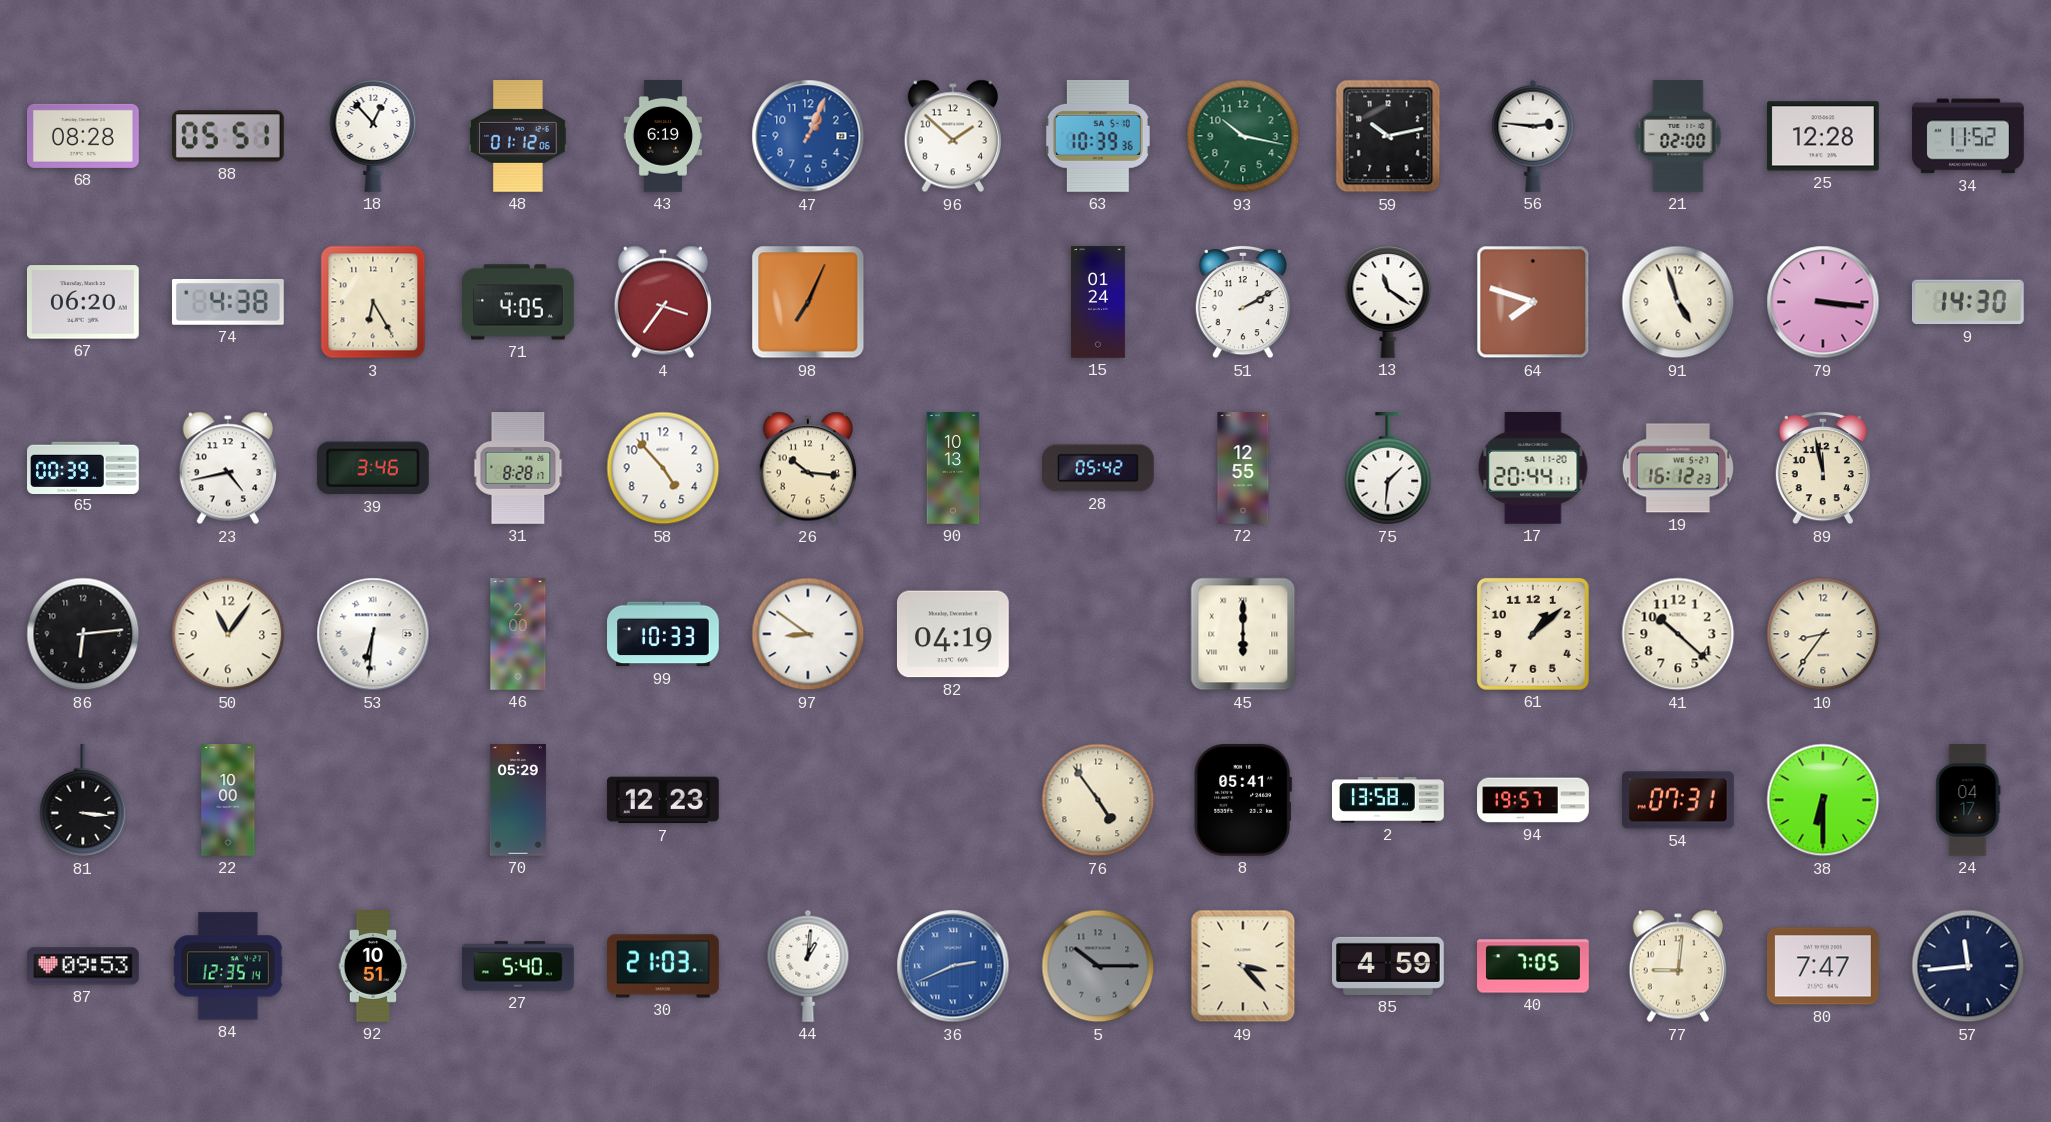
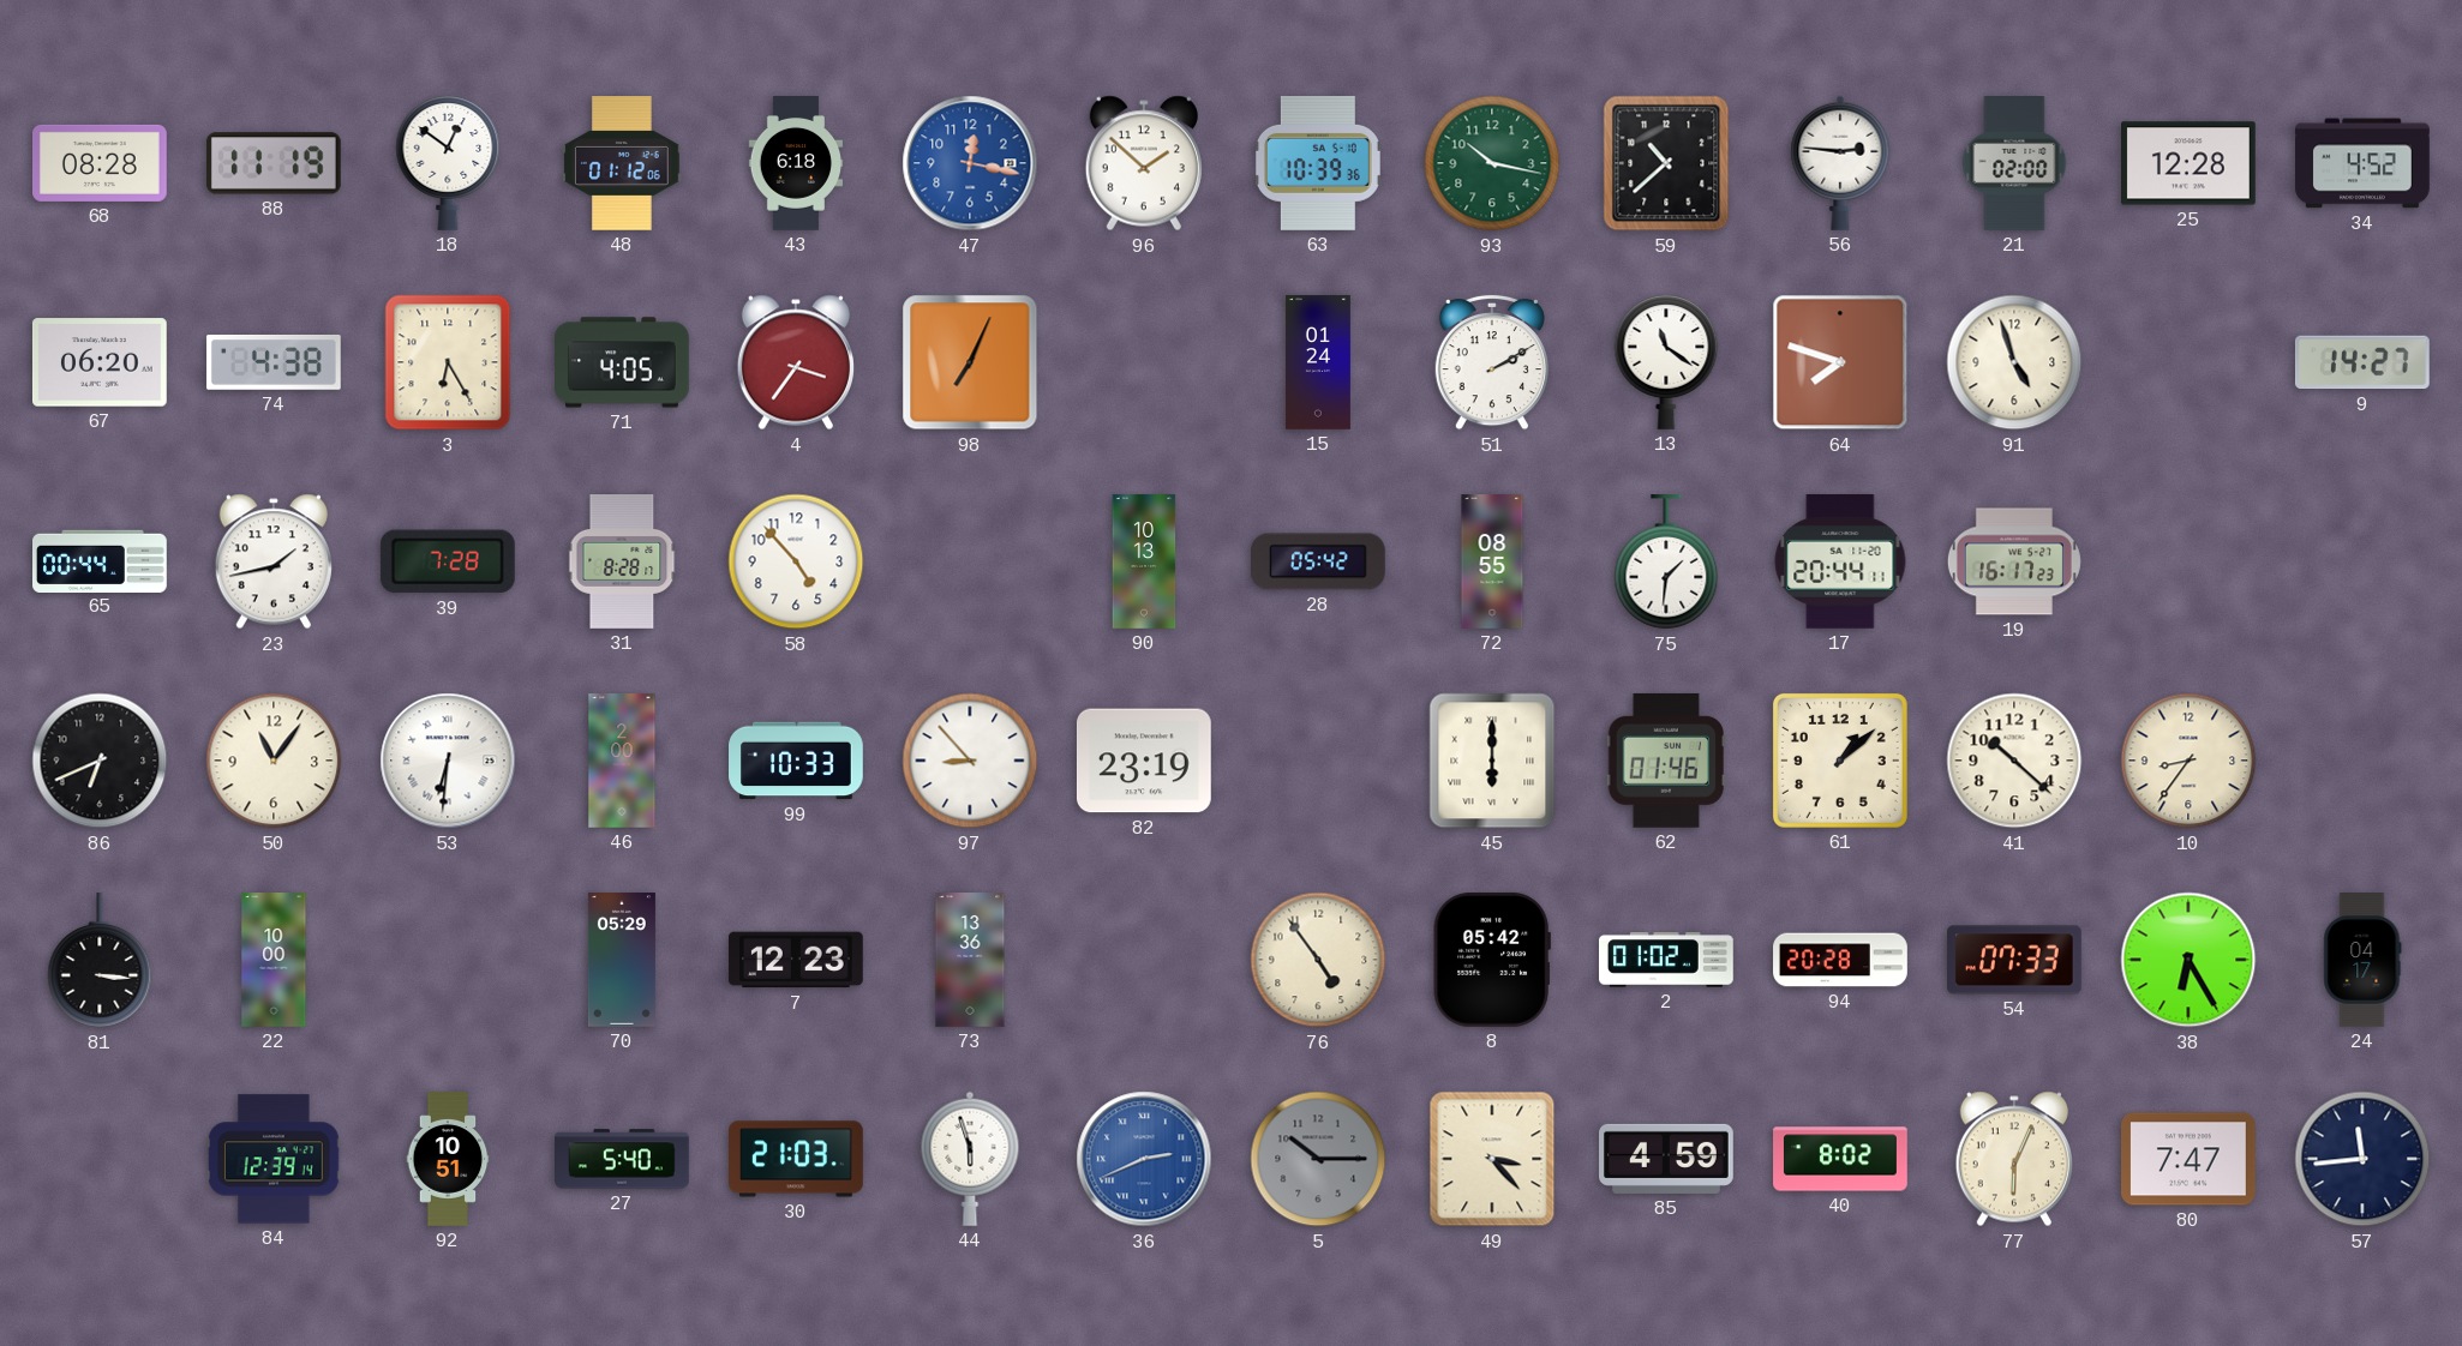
88: 05:51 -> 11:19
18: 12:53 -> 12:51
43: 6:19 -> 6:18
47: 1:04 -> 12:17
59: 10:13 -> 10:38
34: 11:52 -> 4:52
79: 3:16 -> none
9: 14:30 -> 14:27
65: 00:39 -> 00:44
23: 4:43 -> 1:43
39: 3:46 -> 7:28
26: 10:16 -> none
72: 12:55 -> 08:55
19: 16:12 -> 16:17
89: 11:58 -> none
86: 6:14 -> 6:41
97: 8:51 -> 8:53
82: 04:19 -> 23:19
62: none -> 01:46
73: none -> 13:36
8: 05:41 -> 05:42
2: 13:58 -> 01:02
94: 19:57 -> 20:28
54: 07:31 -> 07:33
38: 6:30 -> 6:25
87: 09:53 -> none
84: 12:35 -> 12:39
44: 1:01 -> 5:57
40: 7:05 -> 8:02
77: 9:01 -> 6:04
